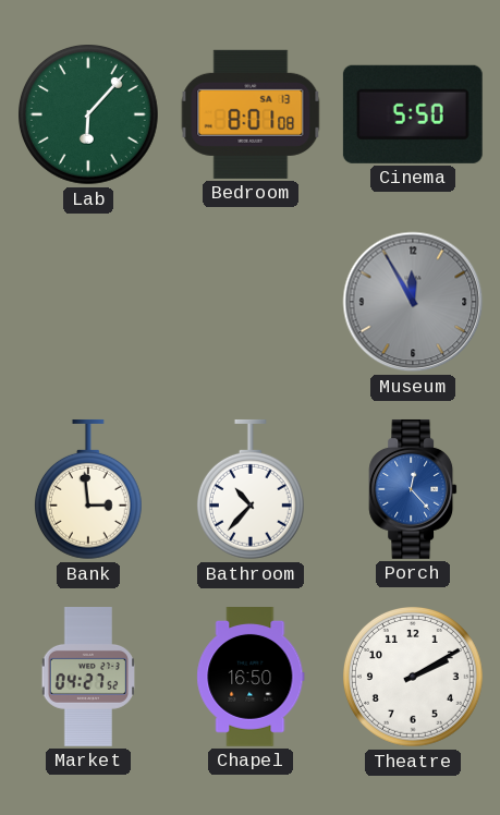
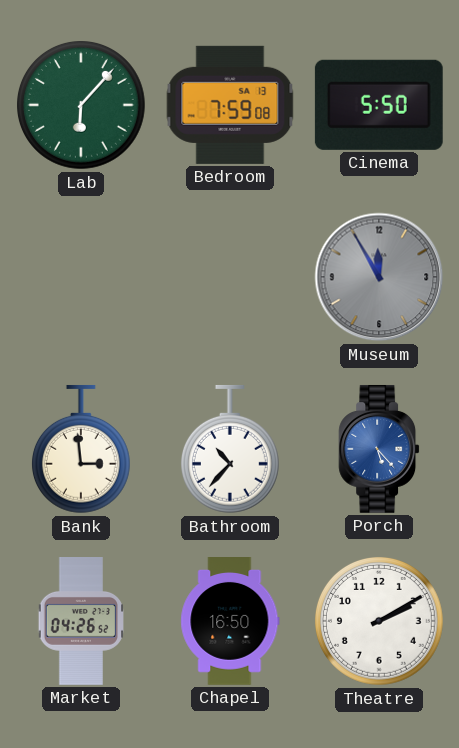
Bedroom: 8:01 -> 7:59
Porch: 12:23 -> 5:23
Market: 04:27 -> 04:26
